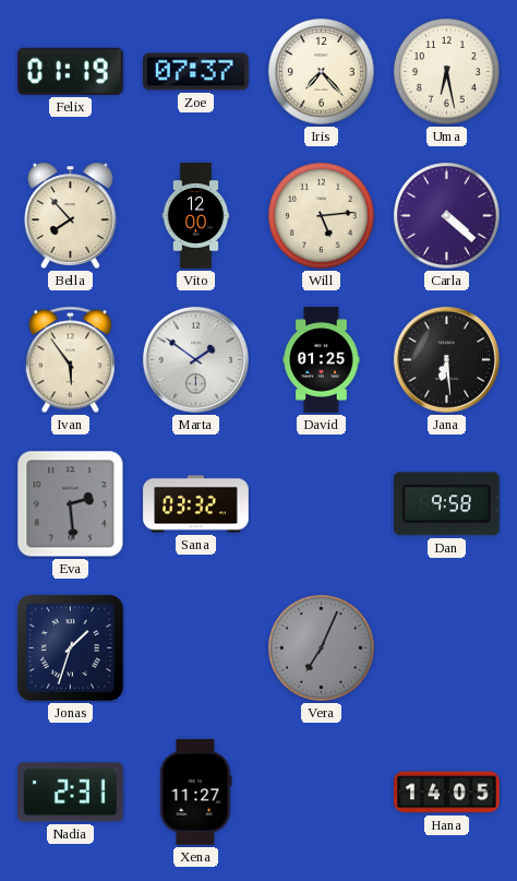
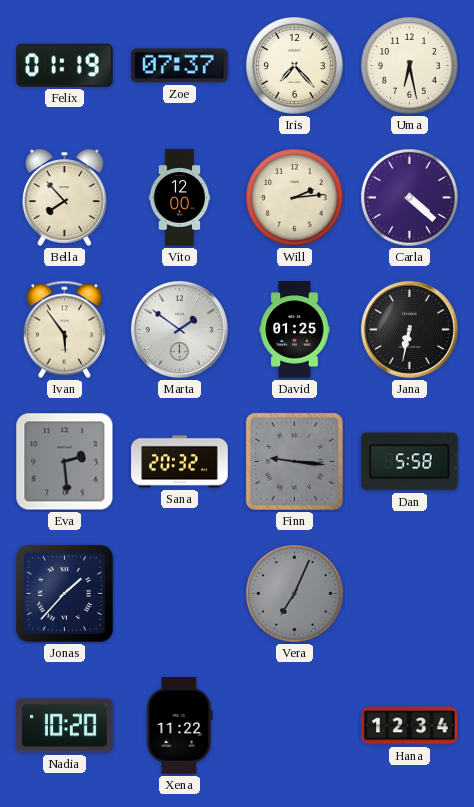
Will: 5:14 -> 2:14
Jana: 6:29 -> 6:32
Sana: 03:32 -> 20:32
Finn: none -> 9:16
Dan: 9:58 -> 5:58
Jonas: 1:33 -> 1:37
Nadia: 2:31 -> 10:20
Xena: 11:27 -> 11:22
Hana: 14:05 -> 12:34
